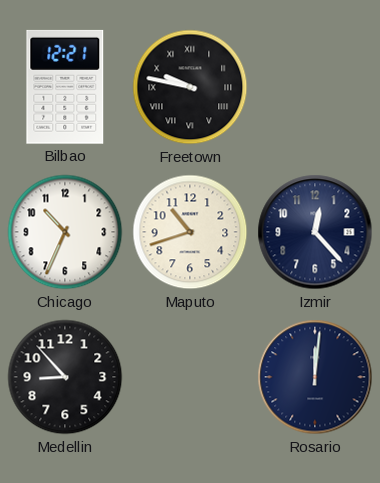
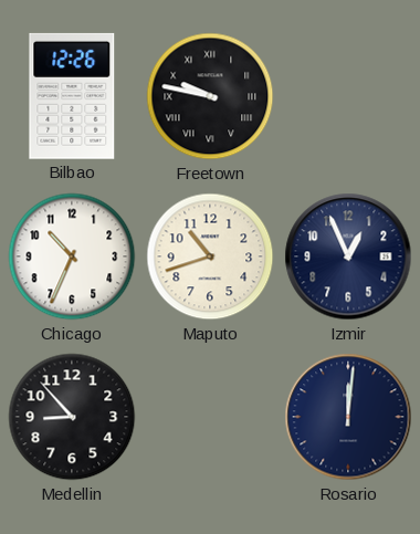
Bilbao: 12:21 -> 12:26
Izmir: 12:23 -> 12:56
